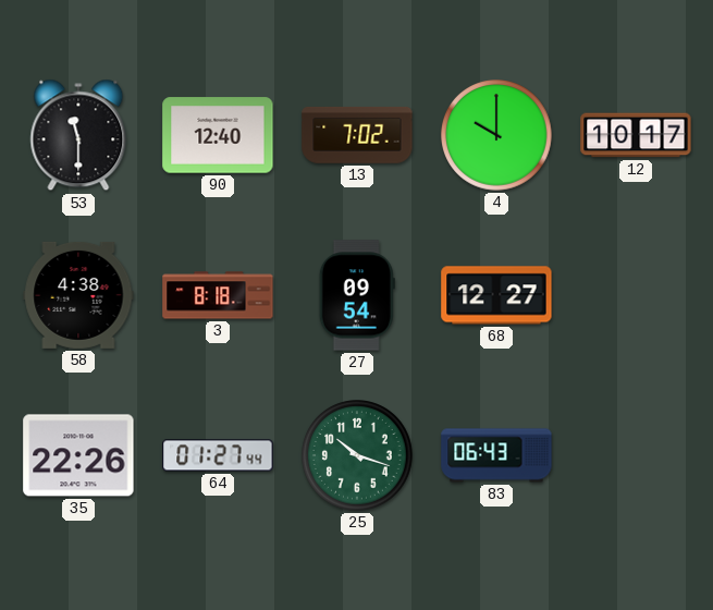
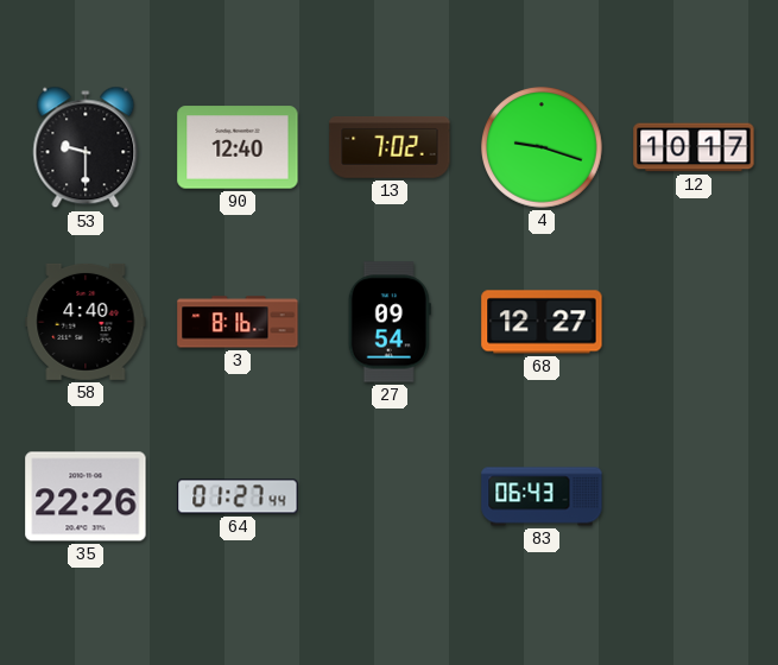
53: 11:30 -> 9:30
4: 10:00 -> 9:18
58: 4:38 -> 4:40
3: 8:18 -> 8:16
25: 10:18 -> none
